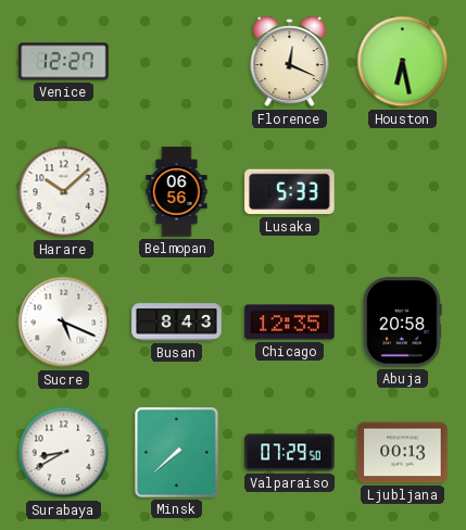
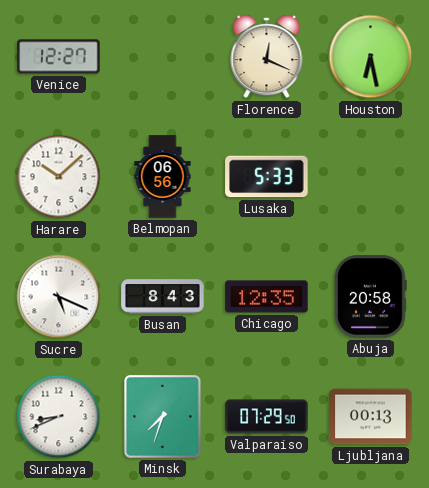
Surabaya: 8:40 -> 8:41
Minsk: 7:38 -> 7:33
